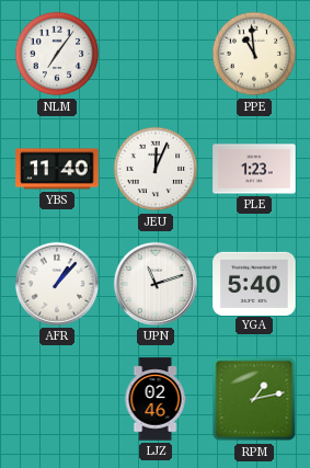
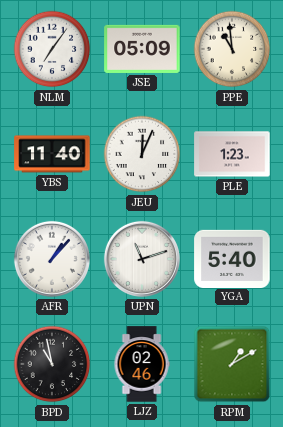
JSE: none -> 05:09
BPD: none -> 10:58
RPM: 1:13 -> 1:10
